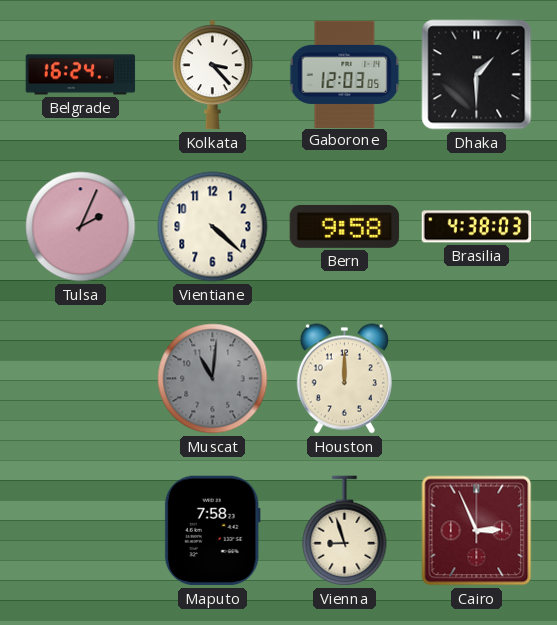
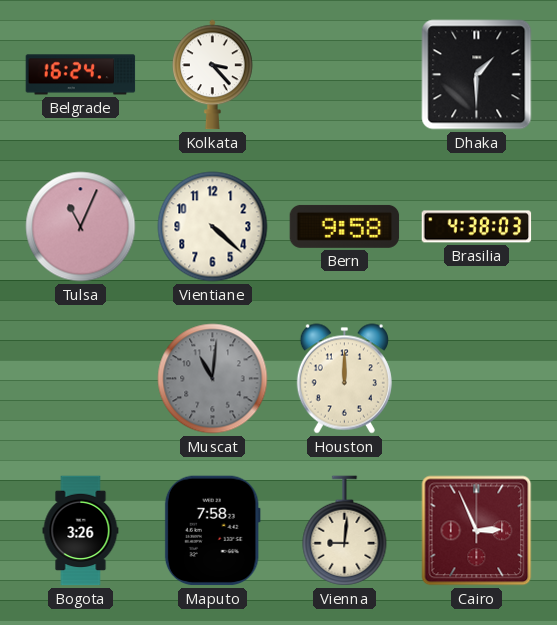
Gaborone: 12:03 -> none
Tulsa: 2:04 -> 11:04
Bogota: none -> 3:26
Vienna: 8:57 -> 9:01
